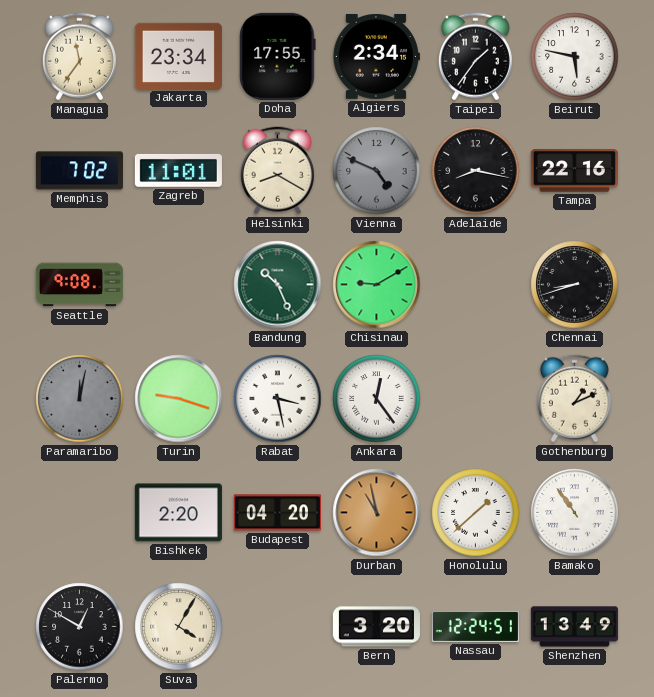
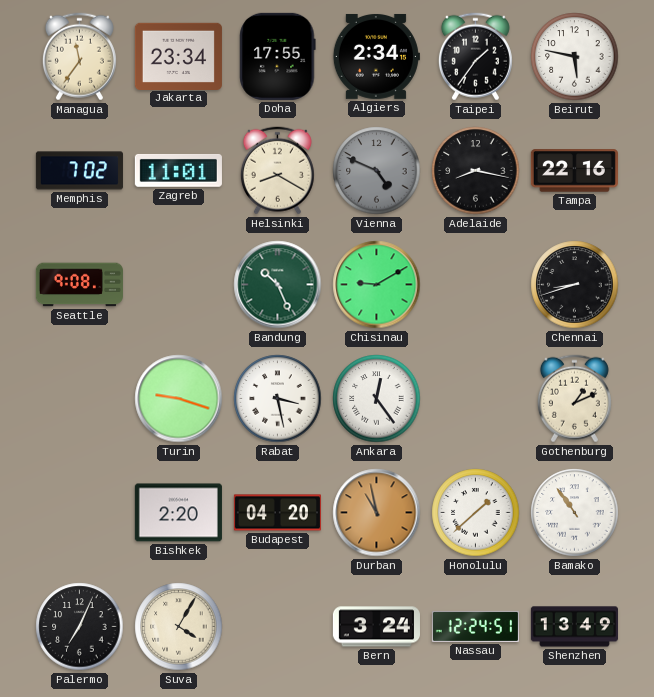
Paramaribo: 12:02 -> none
Palermo: 12:50 -> 7:04
Bern: 3:20 -> 3:24
